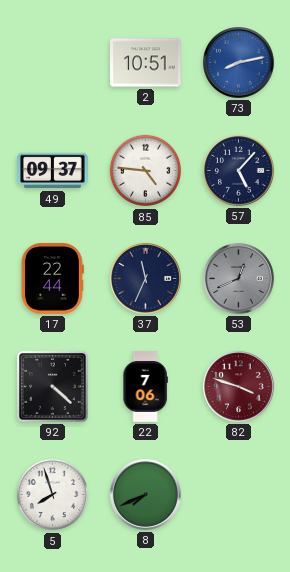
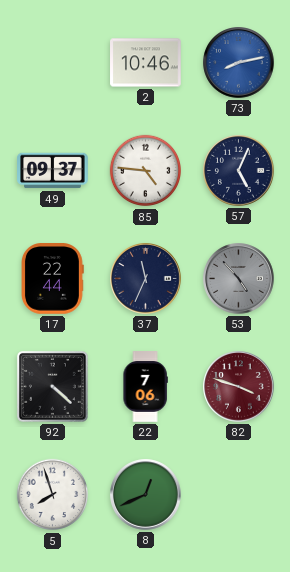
2: 10:51 -> 10:46
57: 5:07 -> 5:04
53: 12:41 -> 4:53
8: 7:41 -> 12:41
